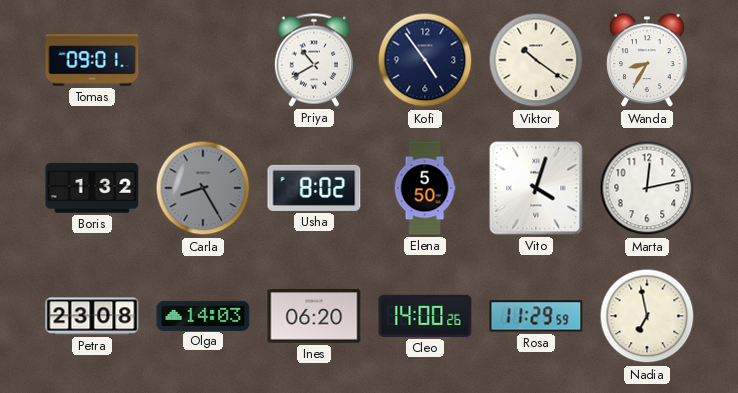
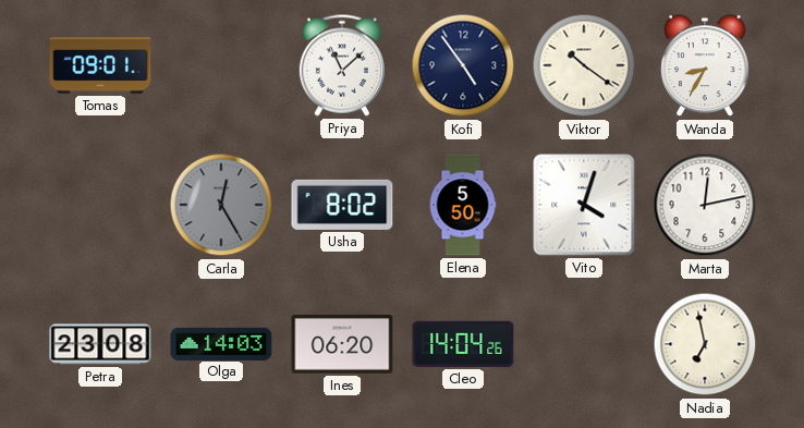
Priya: 10:40 -> 11:08
Boris: 1:32 -> none
Carla: 8:25 -> 12:25
Cleo: 14:00 -> 14:04
Rosa: 11:29 -> none
